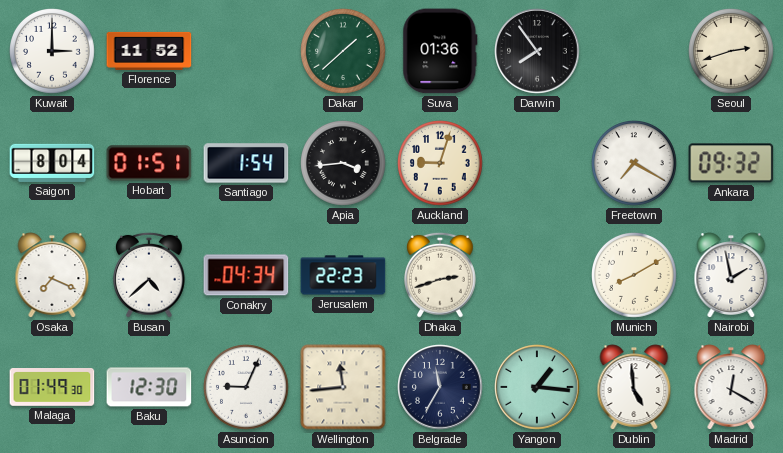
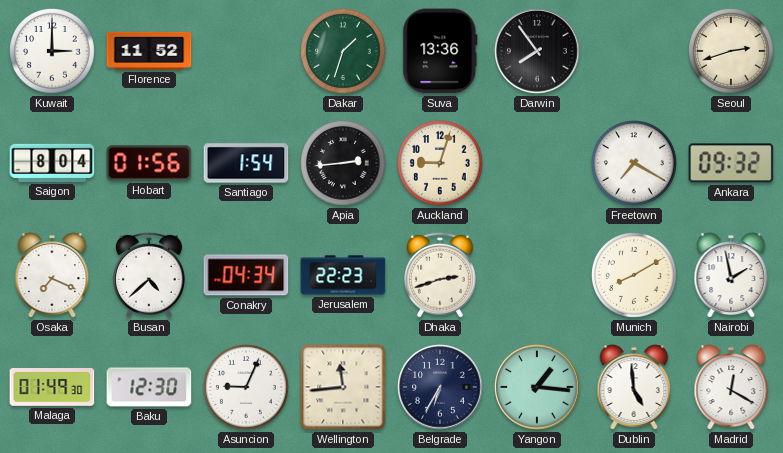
Dakar: 1:38 -> 1:33
Suva: 01:36 -> 13:36
Hobart: 01:51 -> 01:56
Apia: 3:44 -> 2:44
Belgrade: 11:35 -> 6:35
